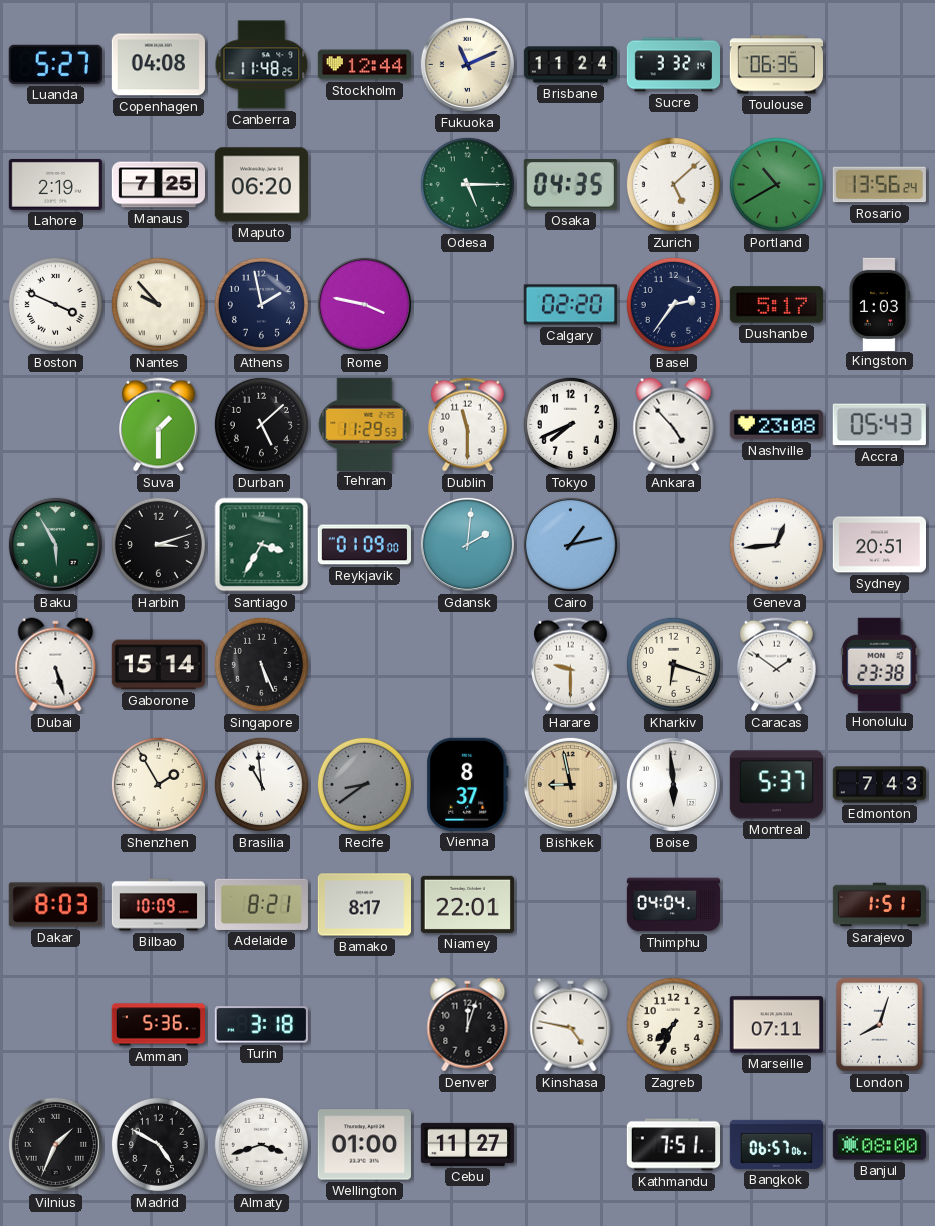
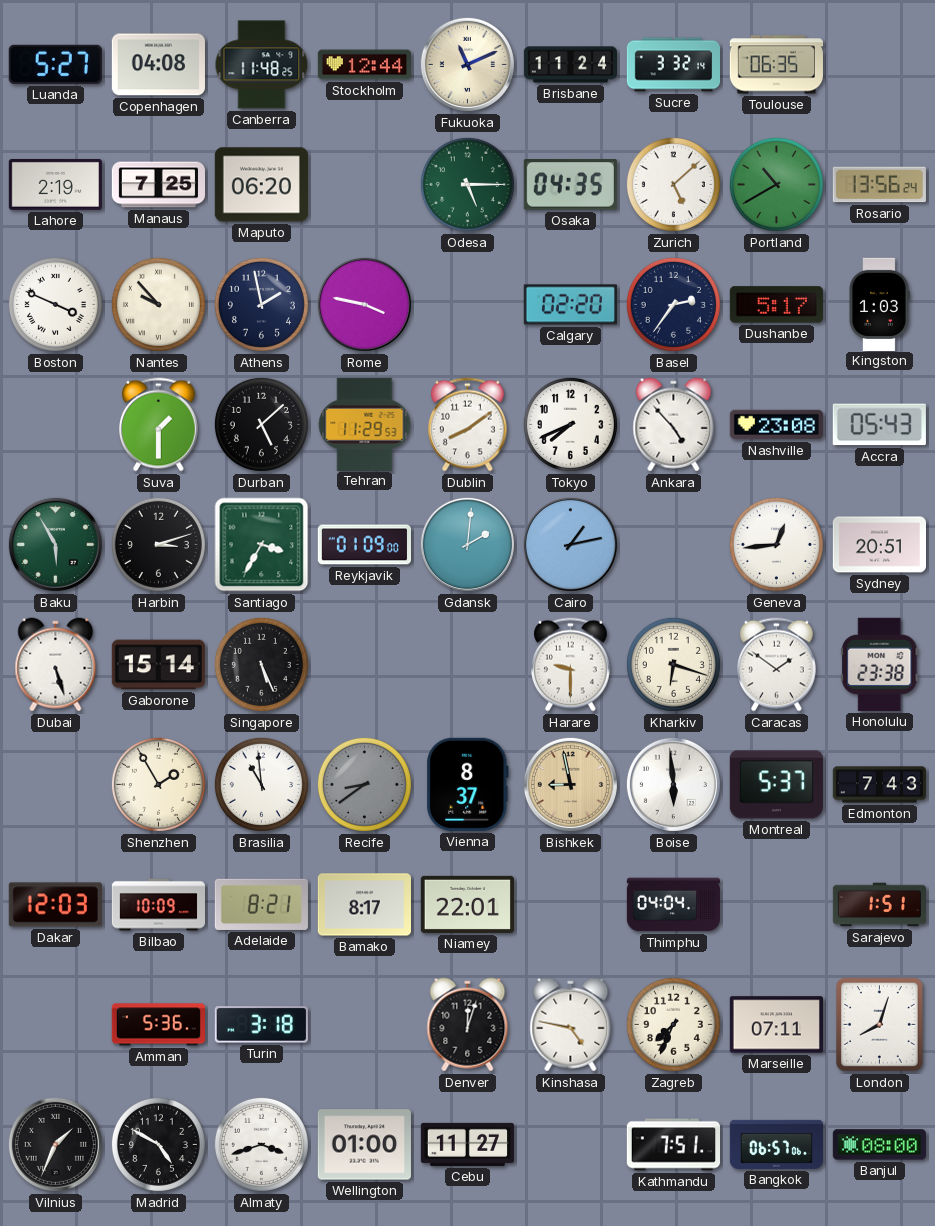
Dublin: 11:30 -> 8:09
Dakar: 8:03 -> 12:03
